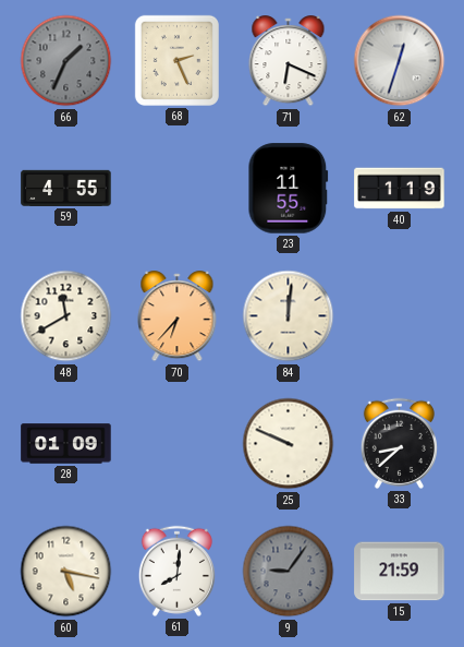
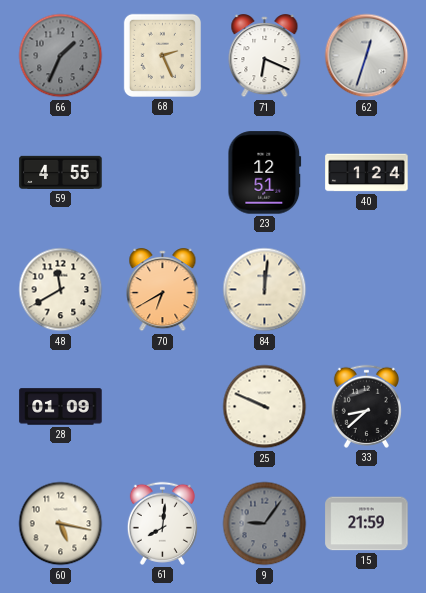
23: 11:55 -> 12:51
40: 1:19 -> 1:24
70: 6:37 -> 6:40
